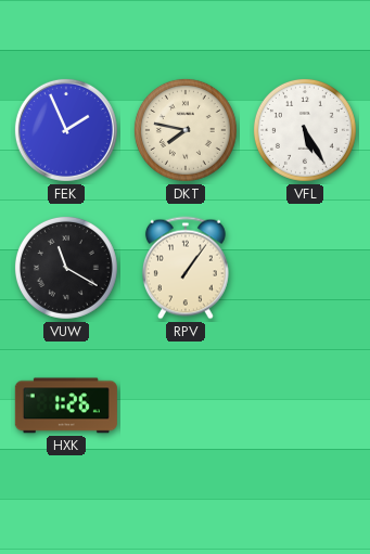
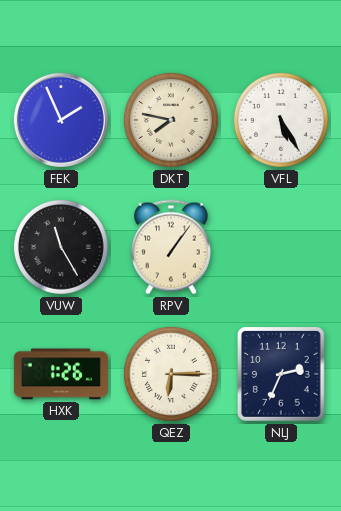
VUW: 11:20 -> 11:25
QEZ: none -> 6:15
NLJ: none -> 2:34
